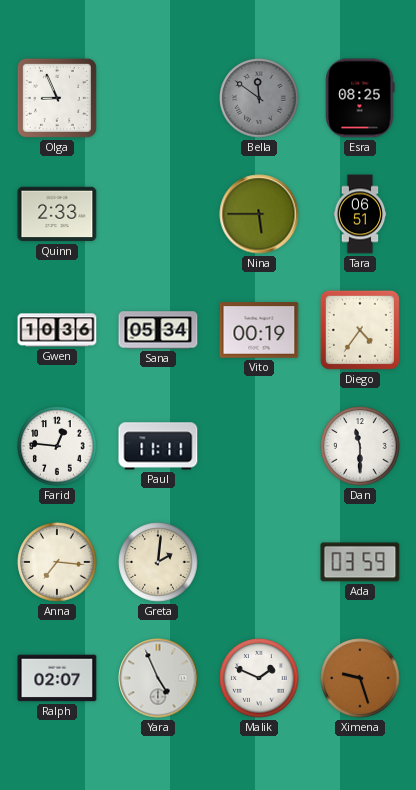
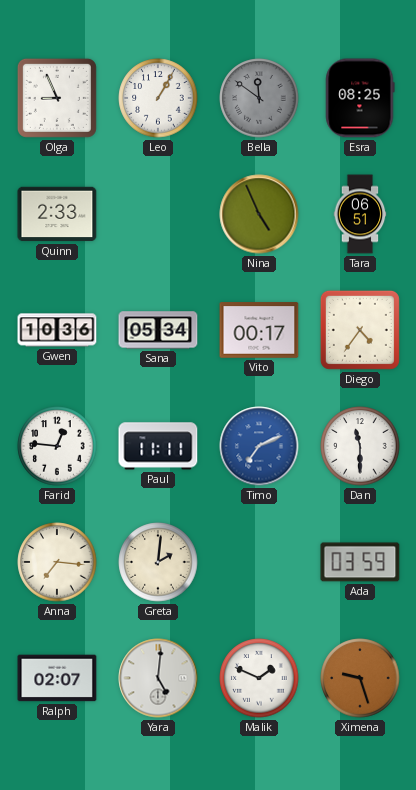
Leo: none -> 1:05
Nina: 5:45 -> 4:56
Vito: 00:19 -> 00:17
Timo: none -> 7:11
Yara: 4:56 -> 5:01
